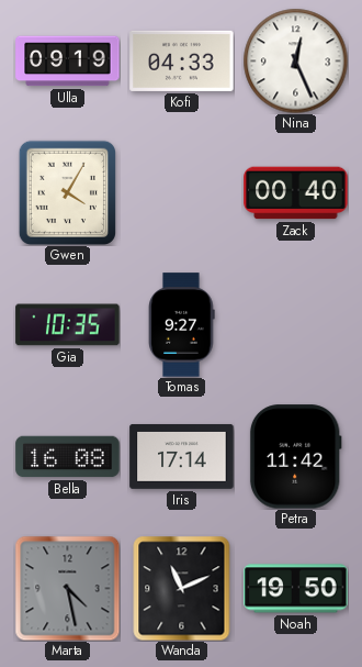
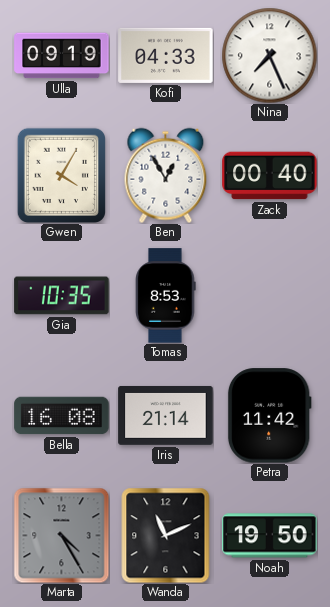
Nina: 12:26 -> 7:26
Ben: none -> 12:55
Tomas: 9:27 -> 8:53
Iris: 17:14 -> 21:14
Marta: 4:28 -> 4:25
